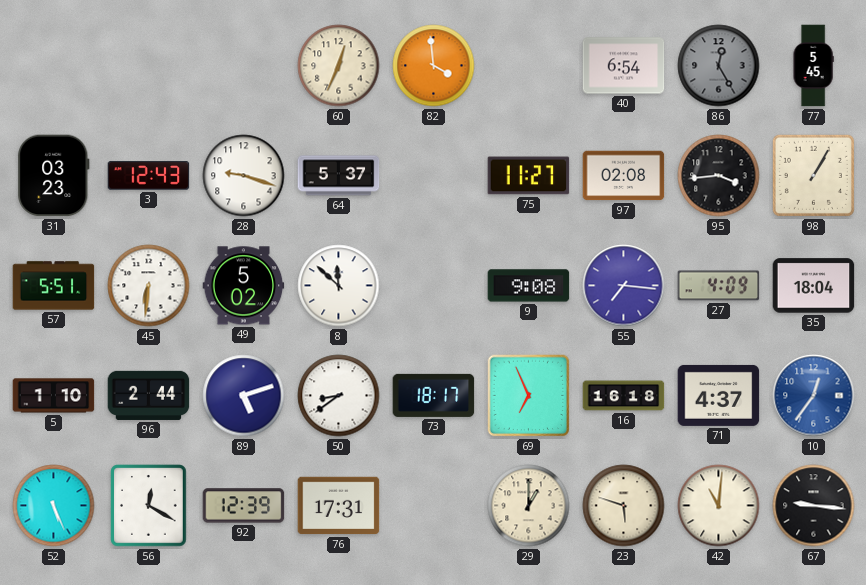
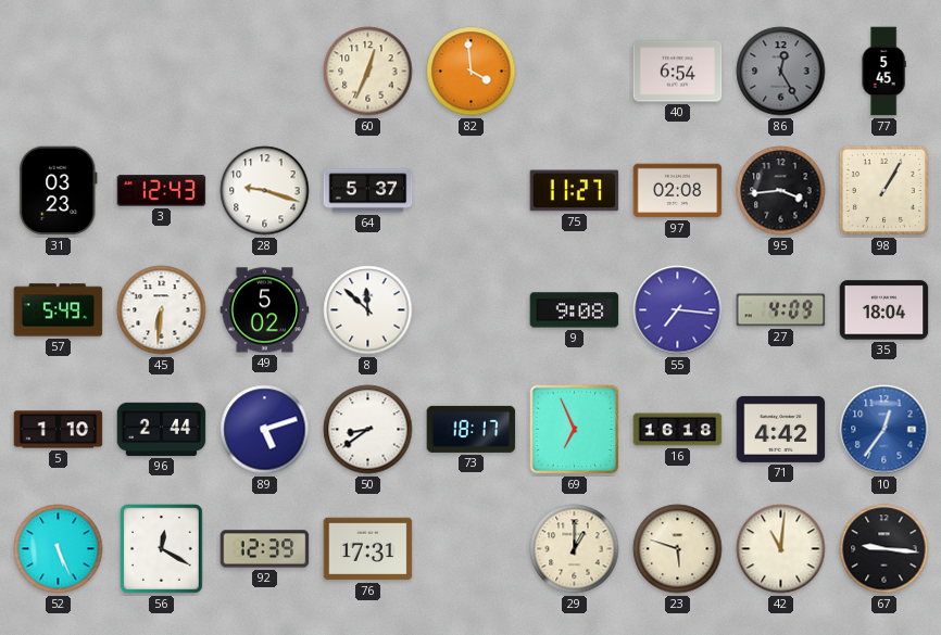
57: 5:51 -> 5:49
71: 4:37 -> 4:42
